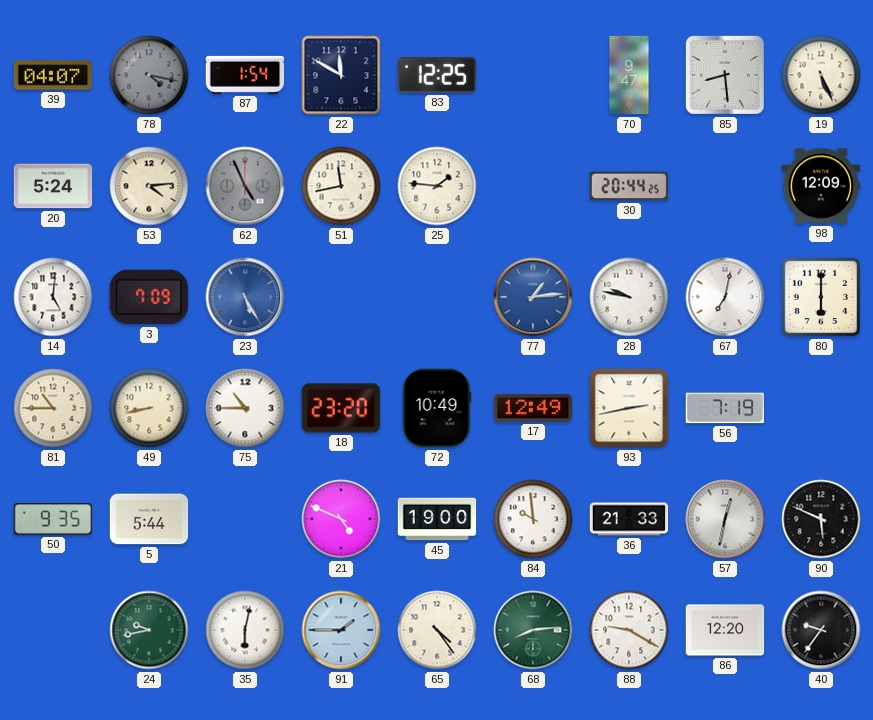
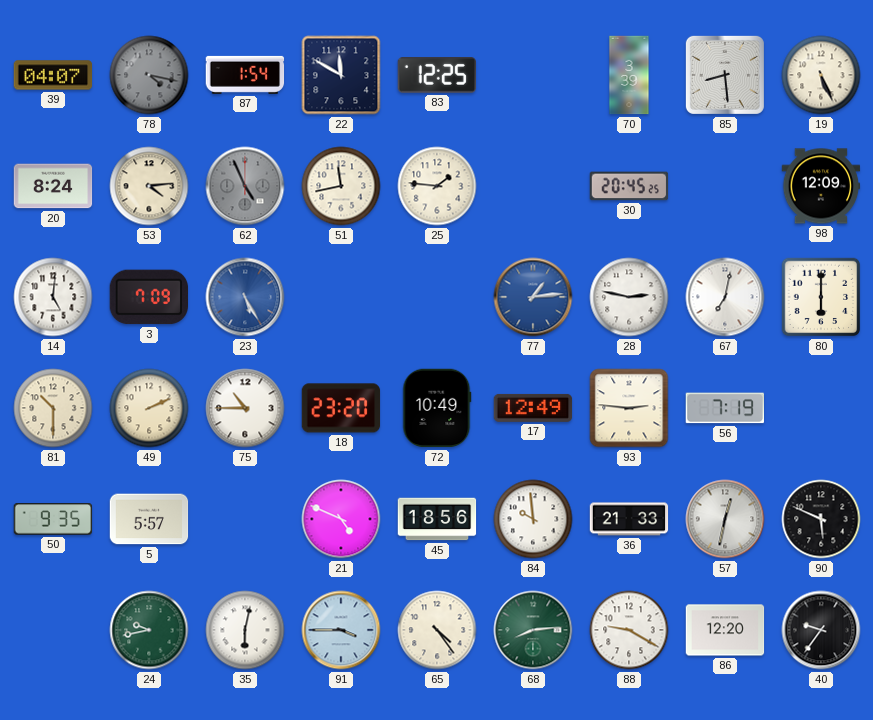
70: 9:47 -> 3:39
20: 5:24 -> 8:24
30: 20:44 -> 20:45
28: 9:47 -> 2:47
81: 10:45 -> 10:30
49: 8:43 -> 2:11
93: 2:43 -> 2:46
5: 5:44 -> 5:57
45: 19:00 -> 18:56
91: 1:45 -> 3:45
